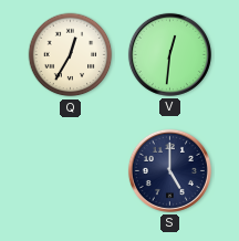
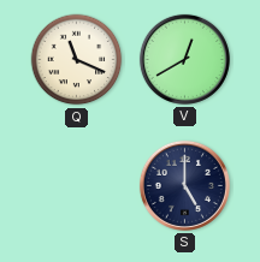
Q: 12:35 -> 11:19
V: 12:31 -> 12:40
